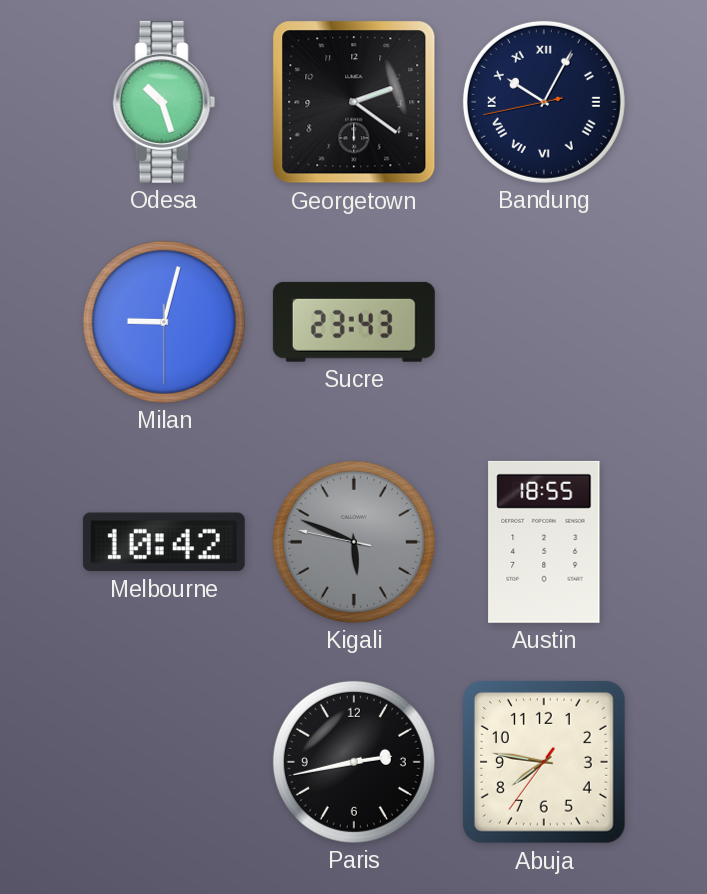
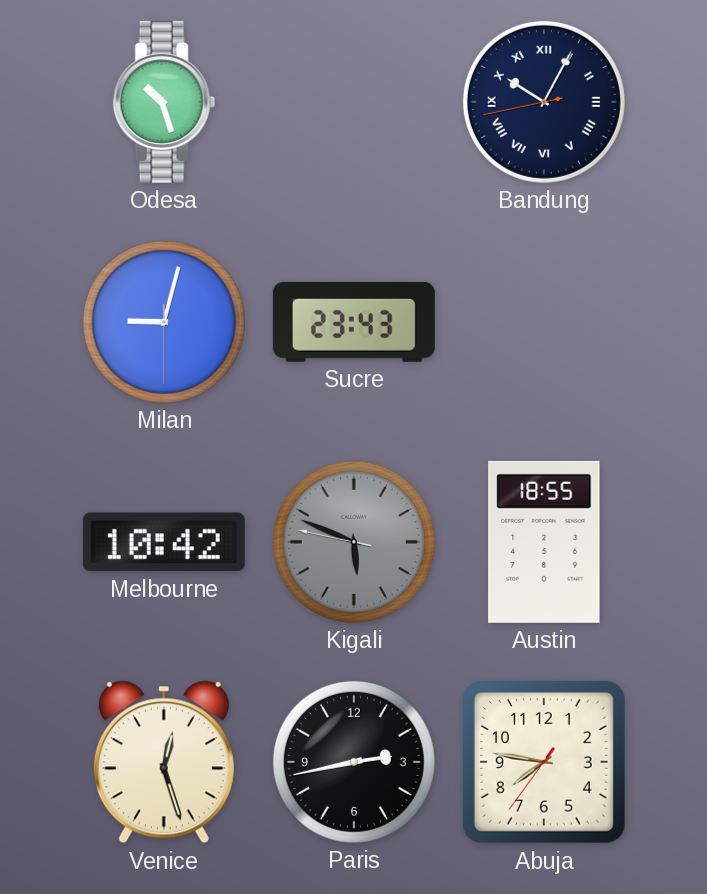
Georgetown: 2:21 -> none
Venice: none -> 12:27
